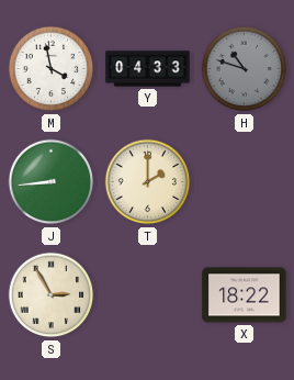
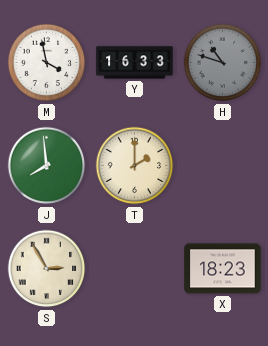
Y: 04:33 -> 16:33
J: 8:44 -> 7:59
X: 18:22 -> 18:23
